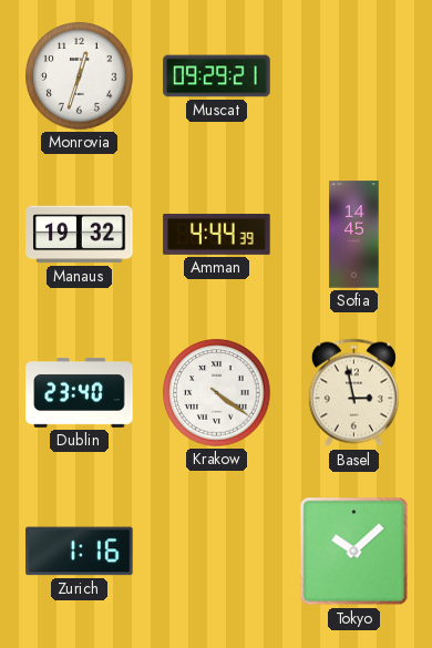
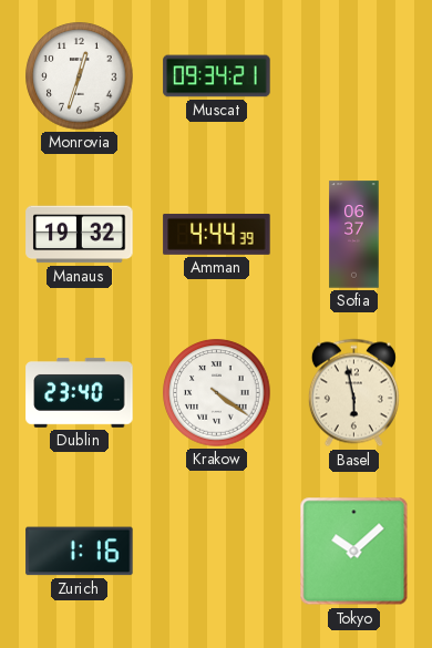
Muscat: 09:29 -> 09:34
Sofia: 14:45 -> 06:37
Basel: 2:58 -> 5:58
